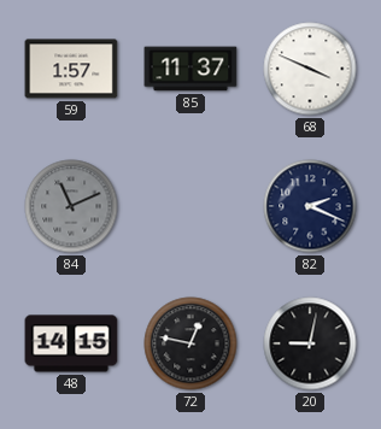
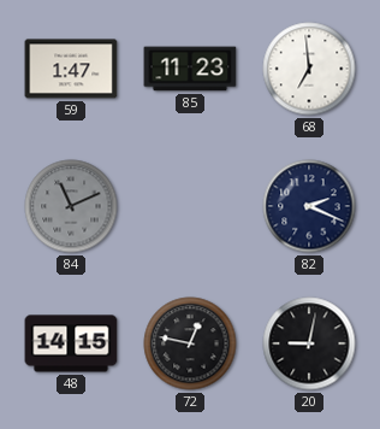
59: 1:57 -> 1:47
85: 11:37 -> 11:23
68: 3:49 -> 6:59
